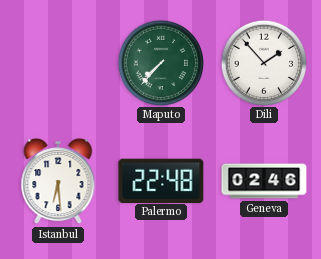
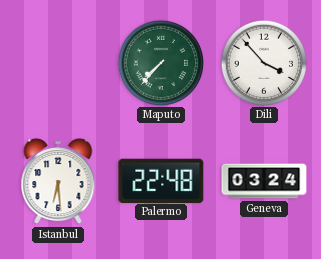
Dili: 1:53 -> 3:53
Geneva: 02:46 -> 03:24
